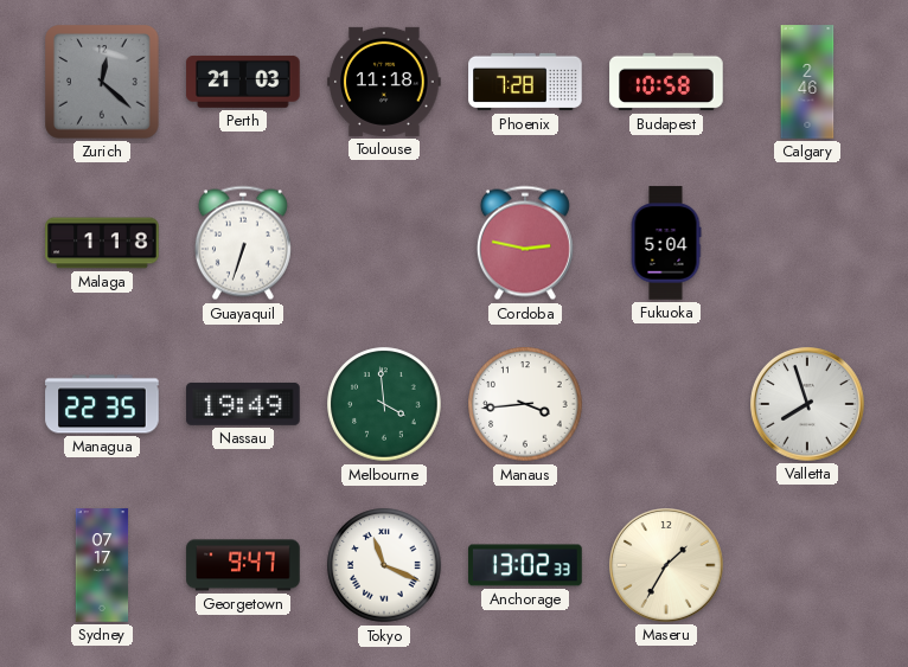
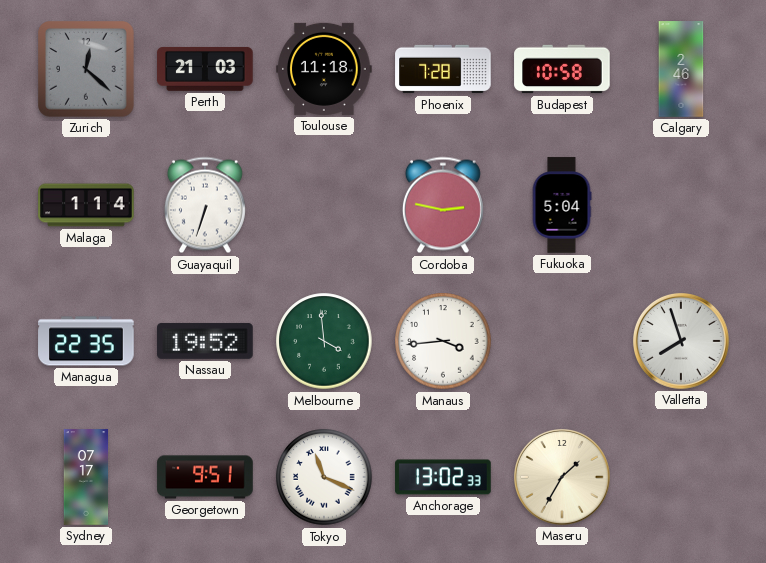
Malaga: 1:18 -> 1:14
Nassau: 19:49 -> 19:52
Georgetown: 9:47 -> 9:51
